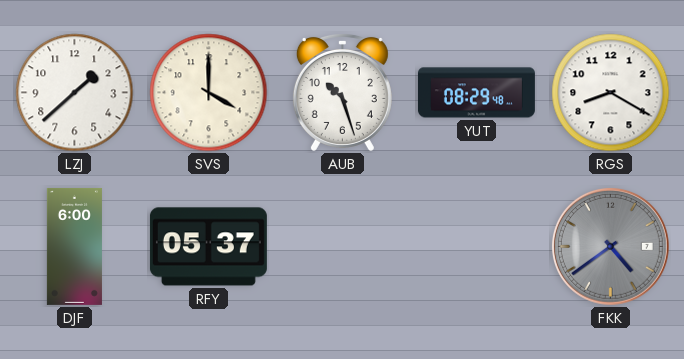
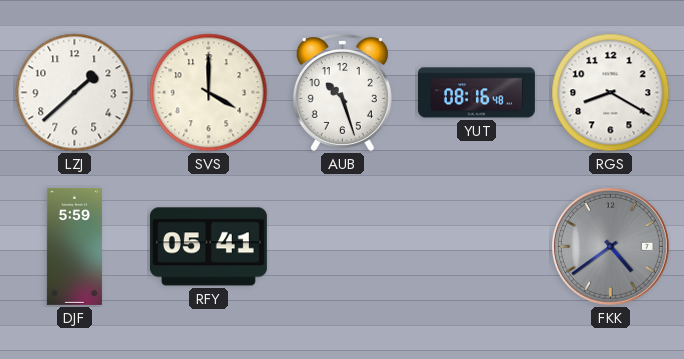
YUT: 08:29 -> 08:16
DJF: 6:00 -> 5:59
RFY: 05:37 -> 05:41
